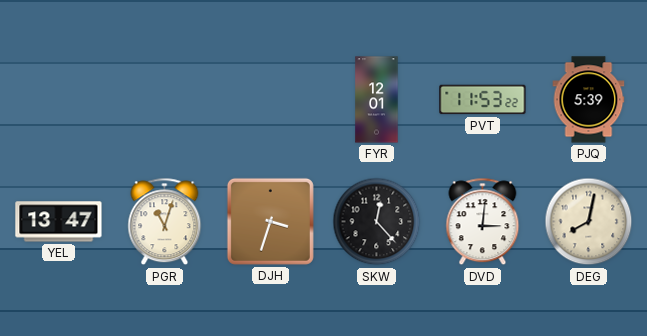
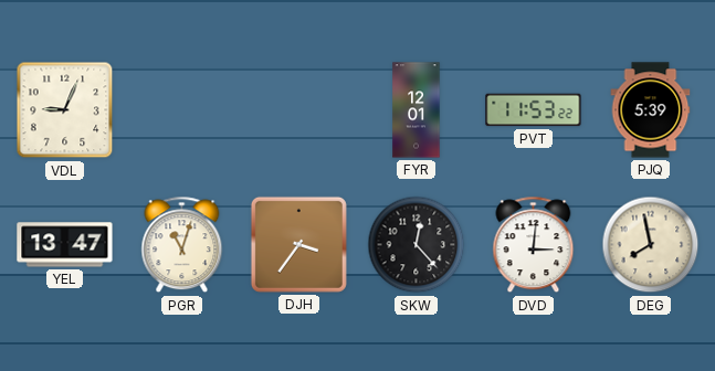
VDL: none -> 9:04
DJH: 3:33 -> 3:36
DEG: 8:02 -> 7:58
